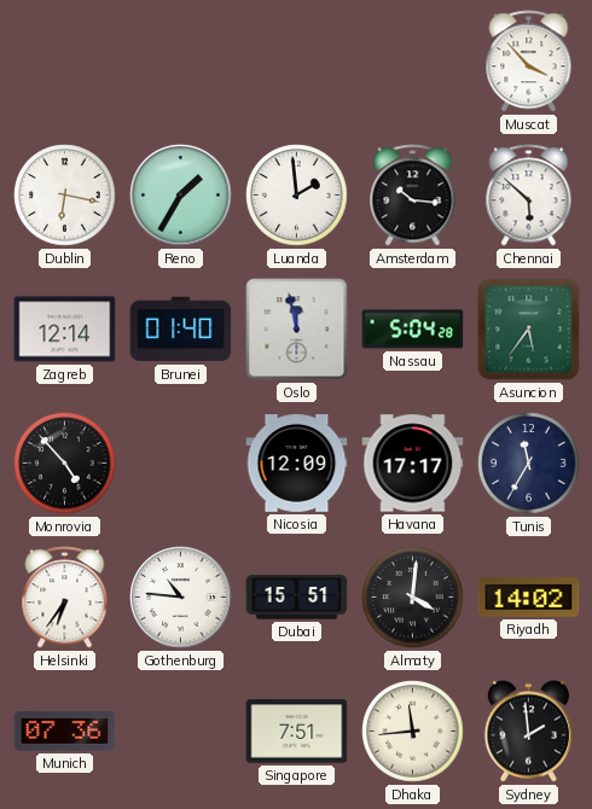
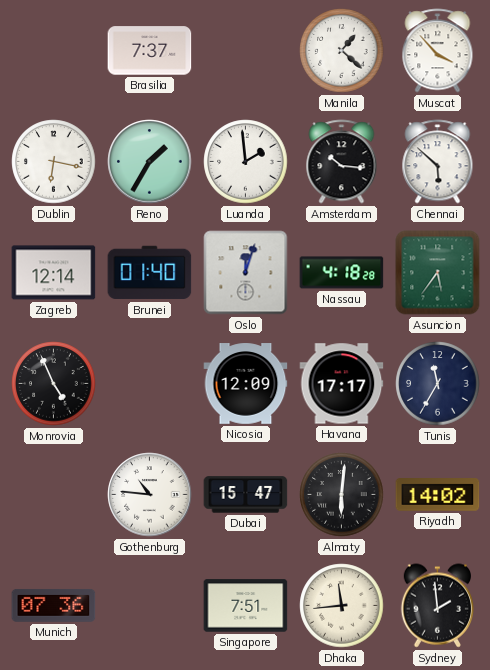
Brasilia: none -> 7:37
Manila: none -> 1:22
Oslo: 11:58 -> 12:03
Nassau: 5:04 -> 4:18
Monrovia: 4:53 -> 4:56
Helsinki: 6:36 -> none
Dubai: 15:51 -> 15:47
Almaty: 4:01 -> 6:01
